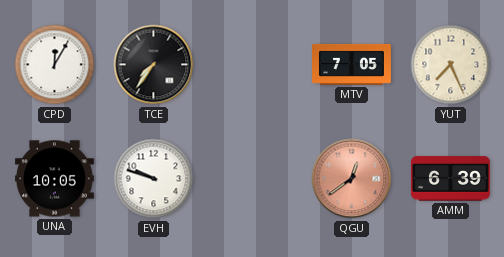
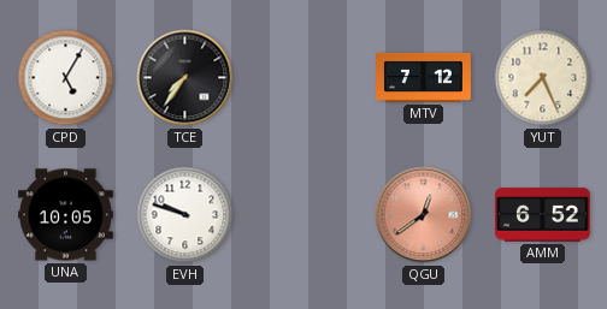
CPD: 12:05 -> 5:05
MTV: 7:05 -> 7:12
AMM: 6:39 -> 6:52
